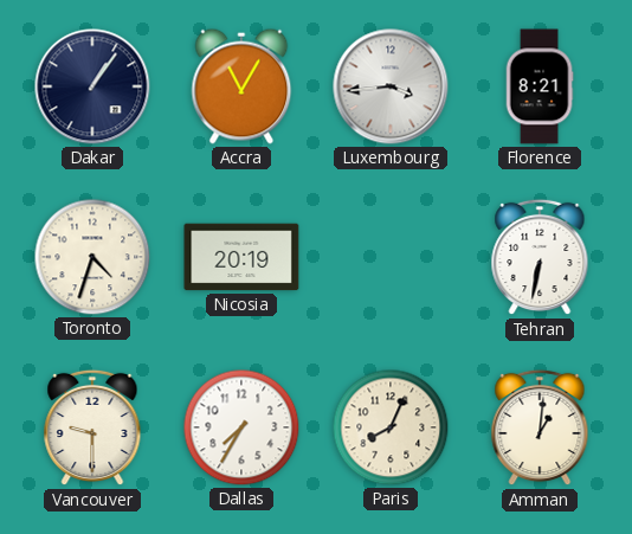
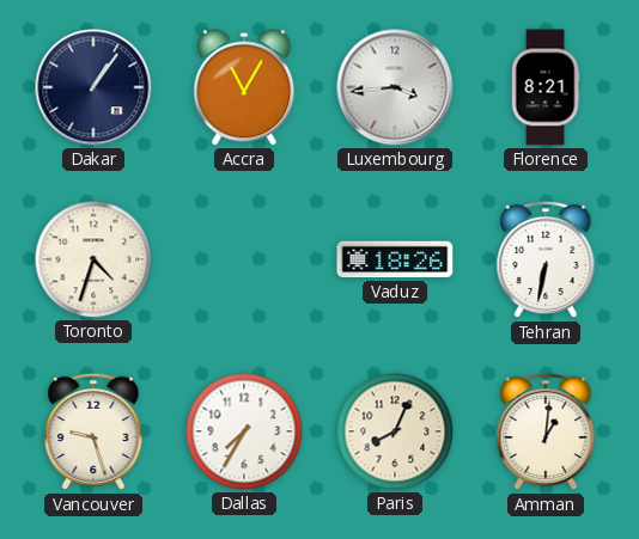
Nicosia: 20:19 -> none
Vaduz: none -> 18:26
Vancouver: 9:30 -> 9:27
